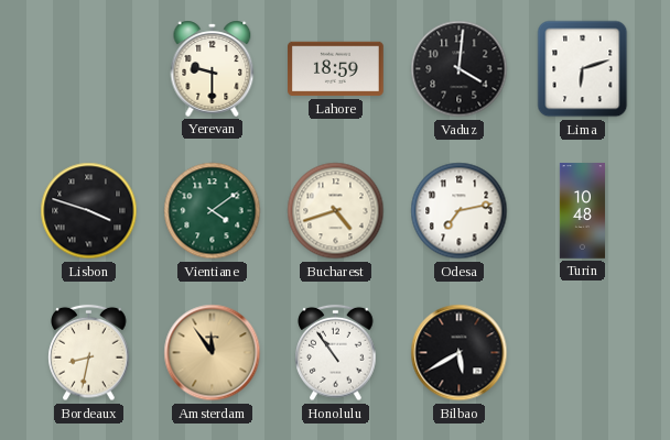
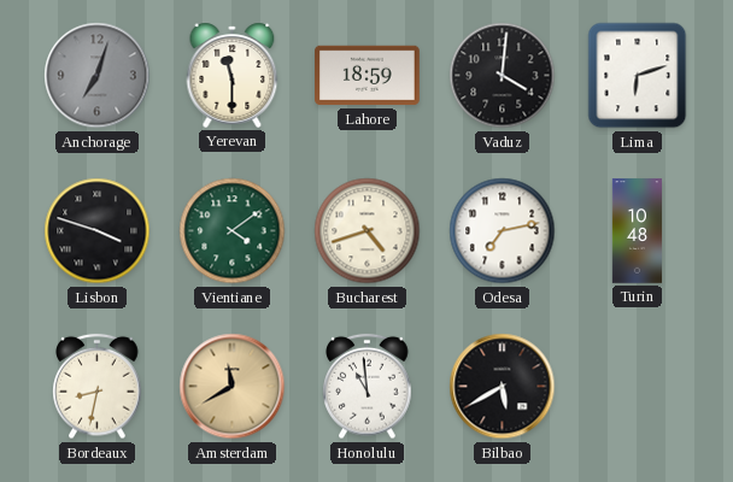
Anchorage: none -> 7:03
Yerevan: 9:30 -> 11:30
Amsterdam: 11:54 -> 11:40
Honolulu: 10:54 -> 10:59
